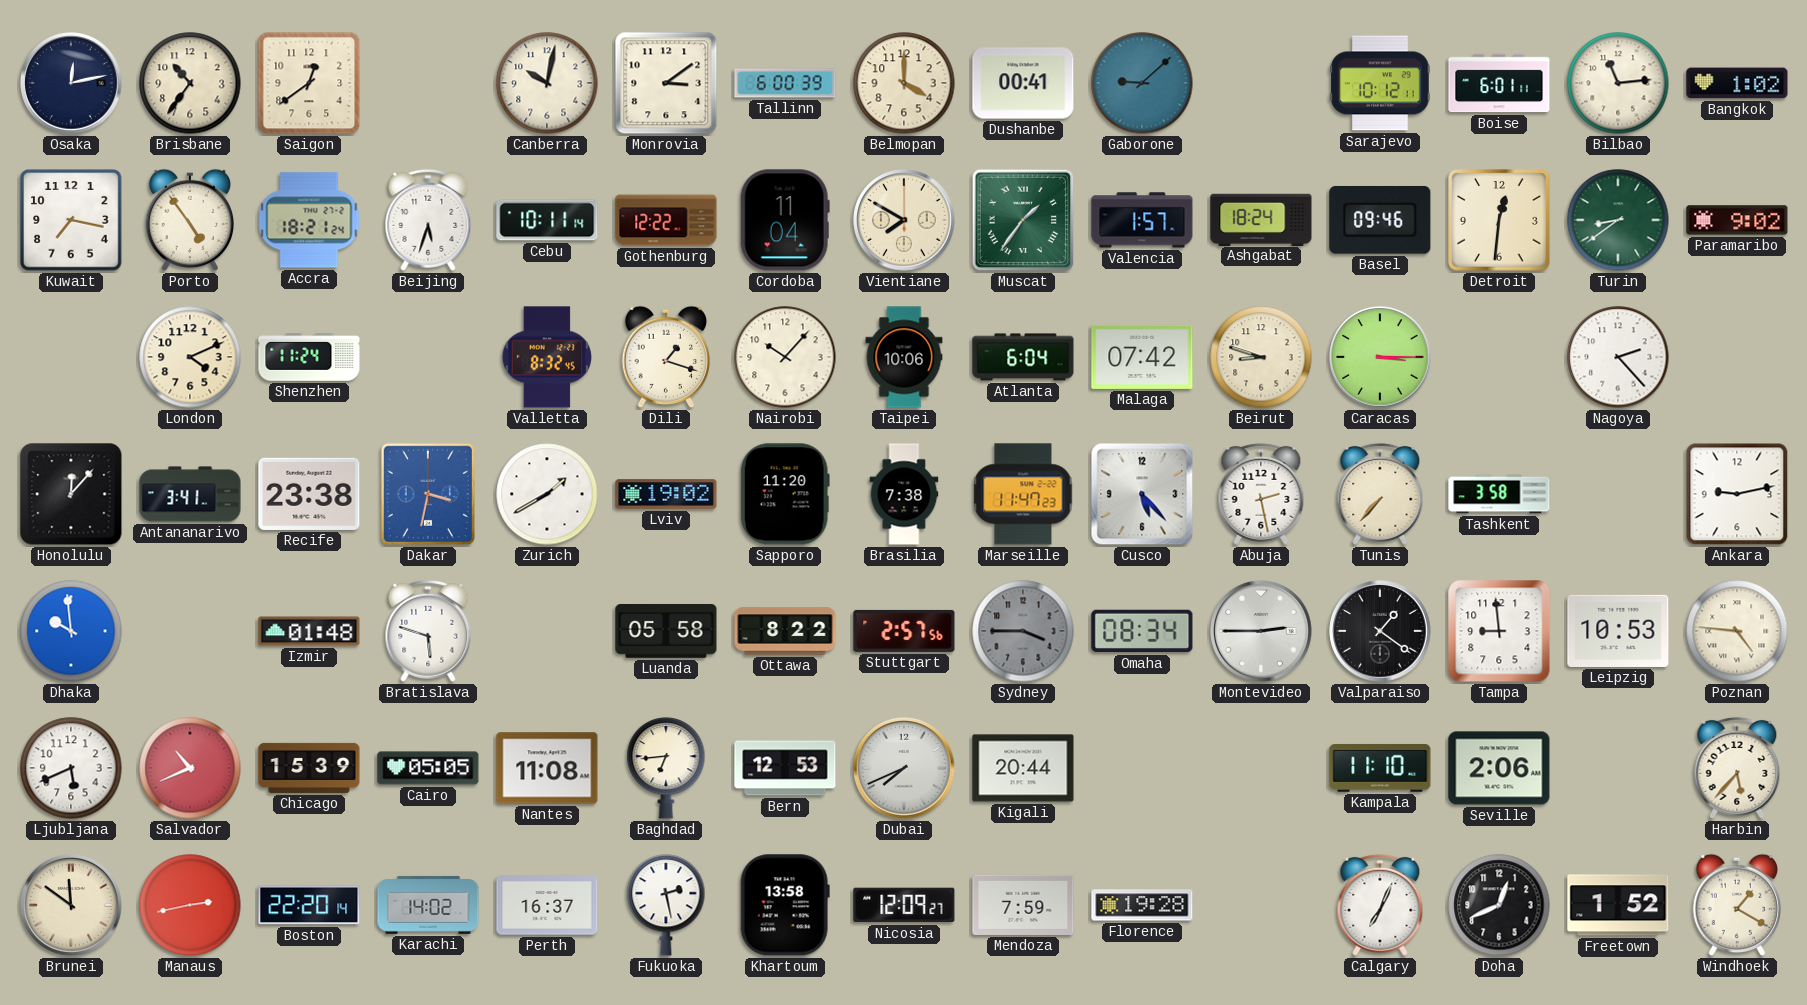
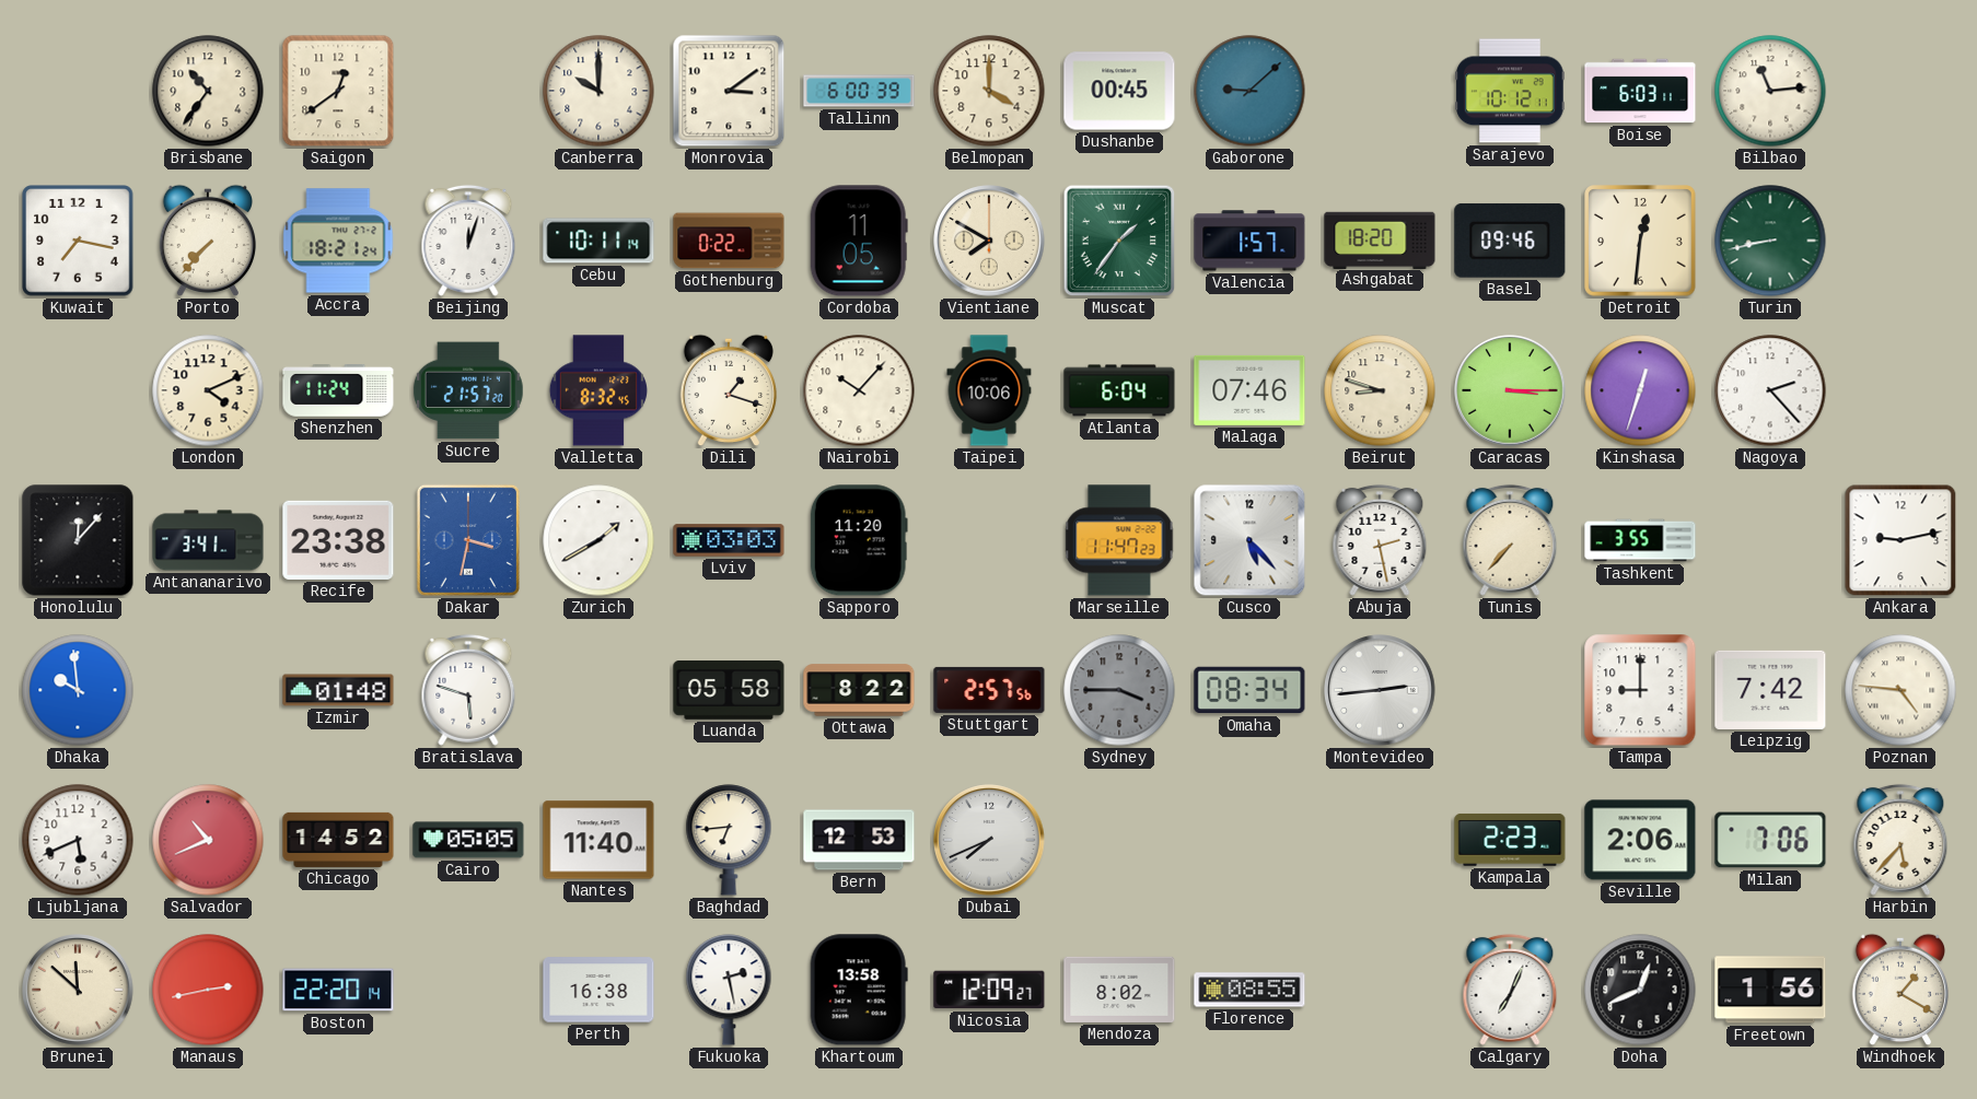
Osaka: 12:13 -> none
Canberra: 10:02 -> 10:00
Dushanbe: 00:41 -> 00:45
Boise: 6:01 -> 6:03
Bangkok: 1:02 -> none
Porto: 4:54 -> 7:37
Beijing: 5:33 -> 12:03
Gothenburg: 12:22 -> 0:22
Cordoba: 11:04 -> 11:05
Ashgabat: 18:24 -> 18:20
Turin: 8:39 -> 8:43
Paramaribo: 9:02 -> none
Sucre: none -> 21:57
Malaga: 07:42 -> 07:46
Kinshasa: none -> 12:33
Lviv: 19:02 -> 03:03
Brasilia: 7:38 -> none
Tashkent: 3:58 -> 3:55
Montevideo: 2:45 -> 2:44
Valparaiso: 1:21 -> none
Tampa: 8:59 -> 9:00
Leipzig: 10:53 -> 7:42
Chicago: 15:39 -> 14:52
Nantes: 11:08 -> 11:40
Kigali: 20:44 -> none
Kampala: 11:10 -> 2:23
Milan: none -> 7:06
Brunei: 11:51 -> 11:52
Karachi: 14:02 -> none
Perth: 16:37 -> 16:38
Mendoza: 7:59 -> 8:02
Florence: 19:28 -> 08:55
Freetown: 1:52 -> 1:56
